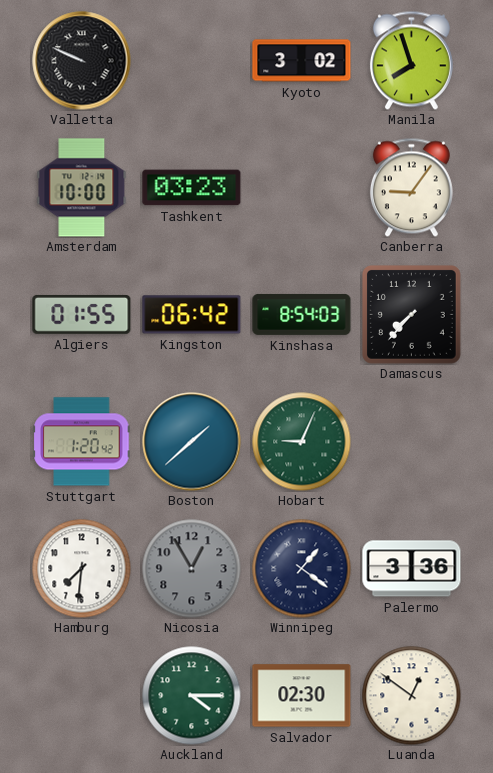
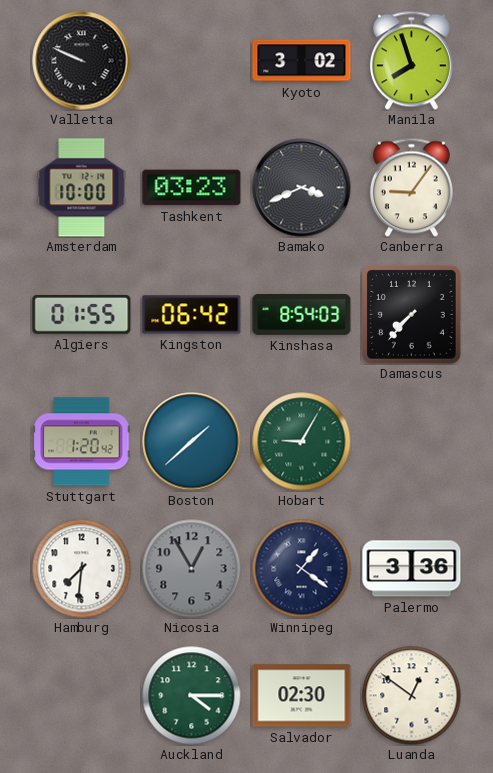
Bamako: none -> 3:41
Hobart: 9:04 -> 9:05
